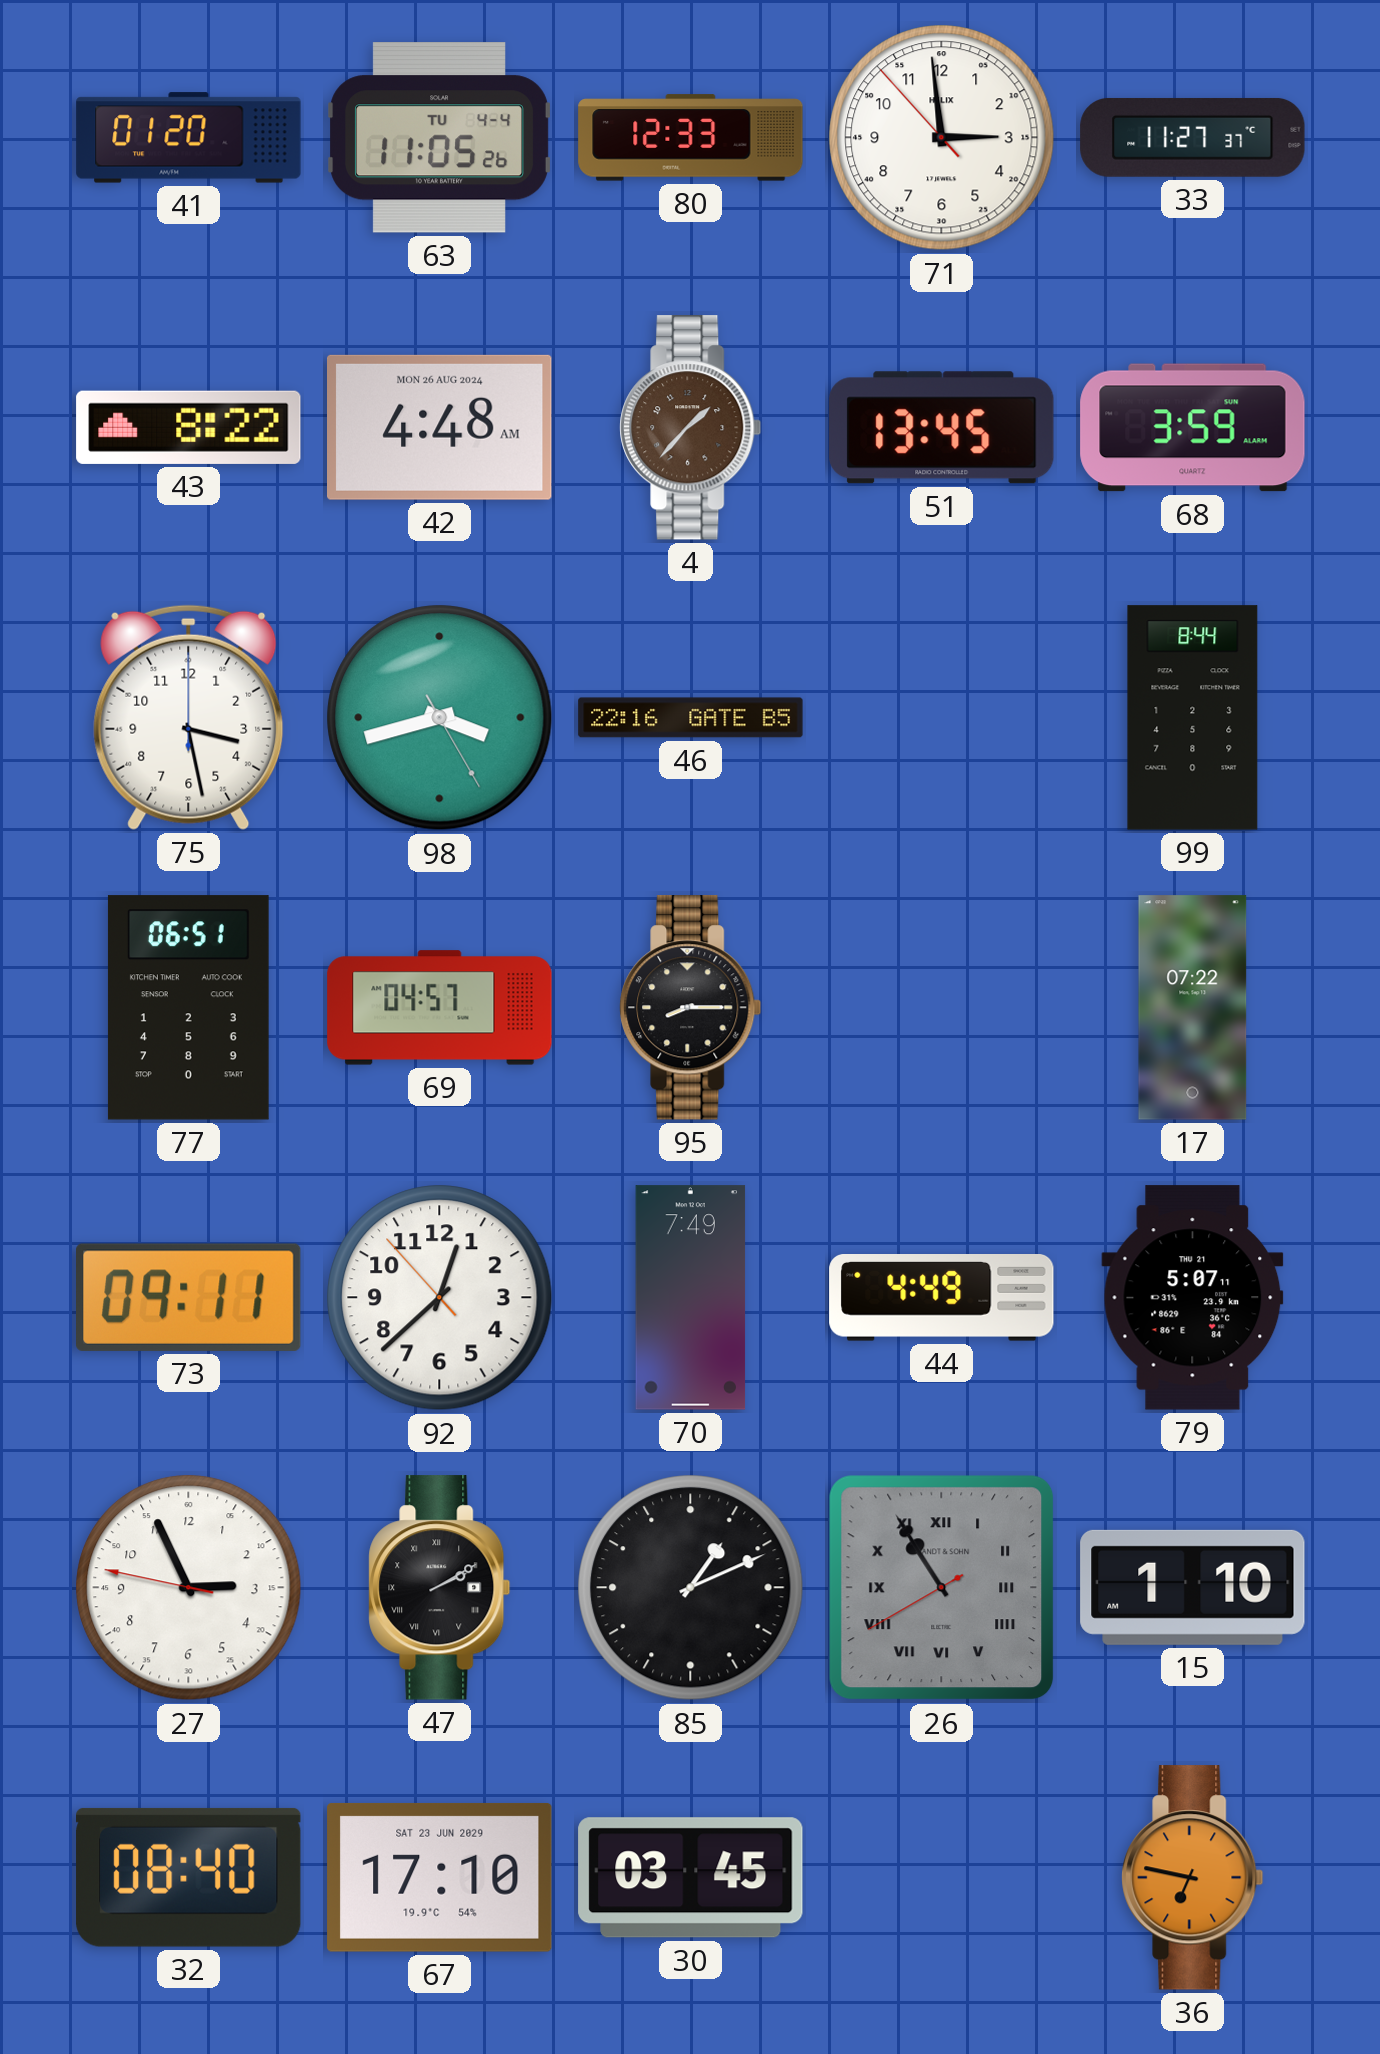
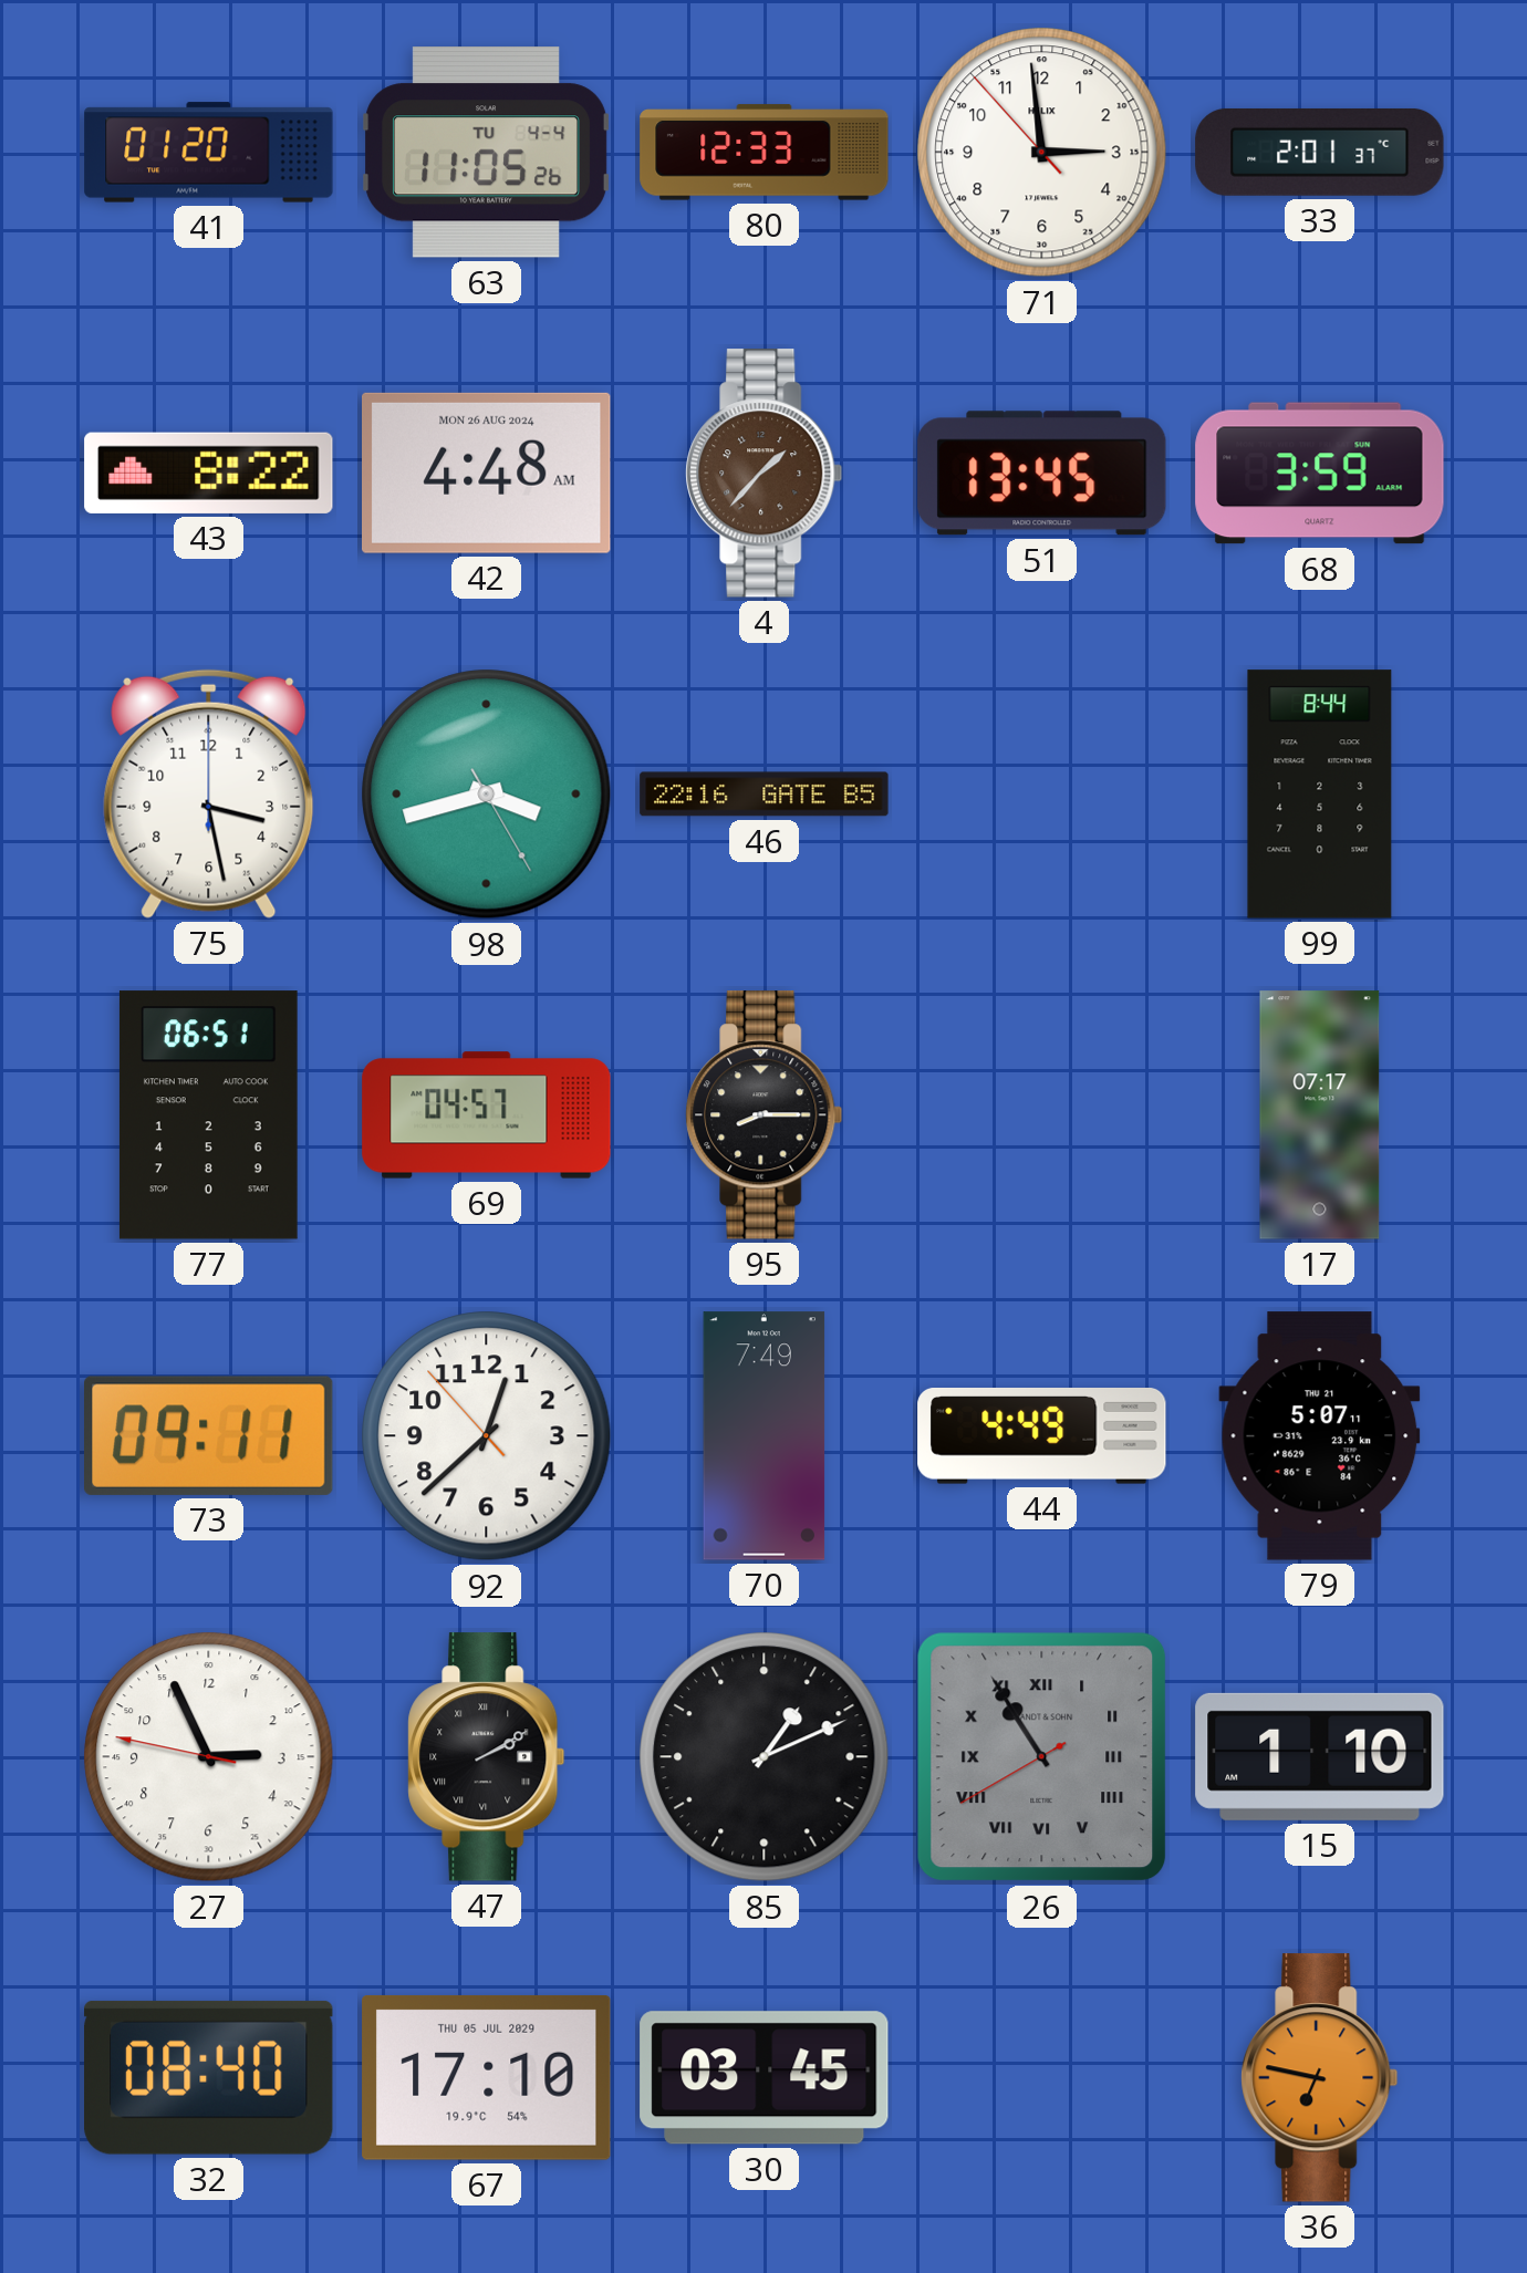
33: 11:27 -> 2:01
17: 07:22 -> 07:17
67 date: SAT 23 JUN 2029 -> THU 05 JUL 2029
